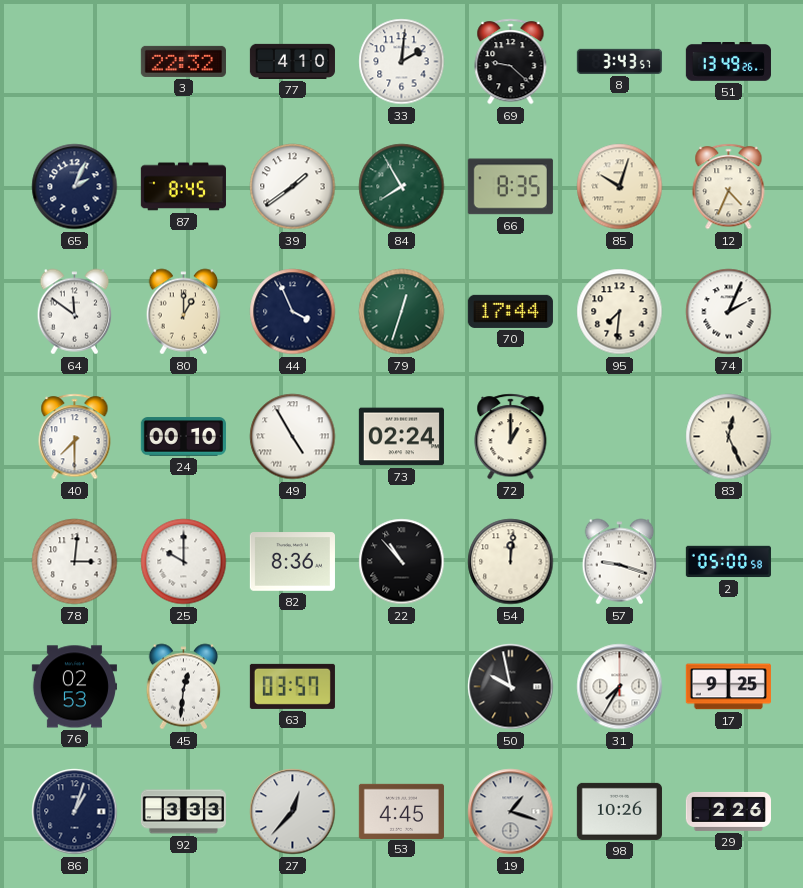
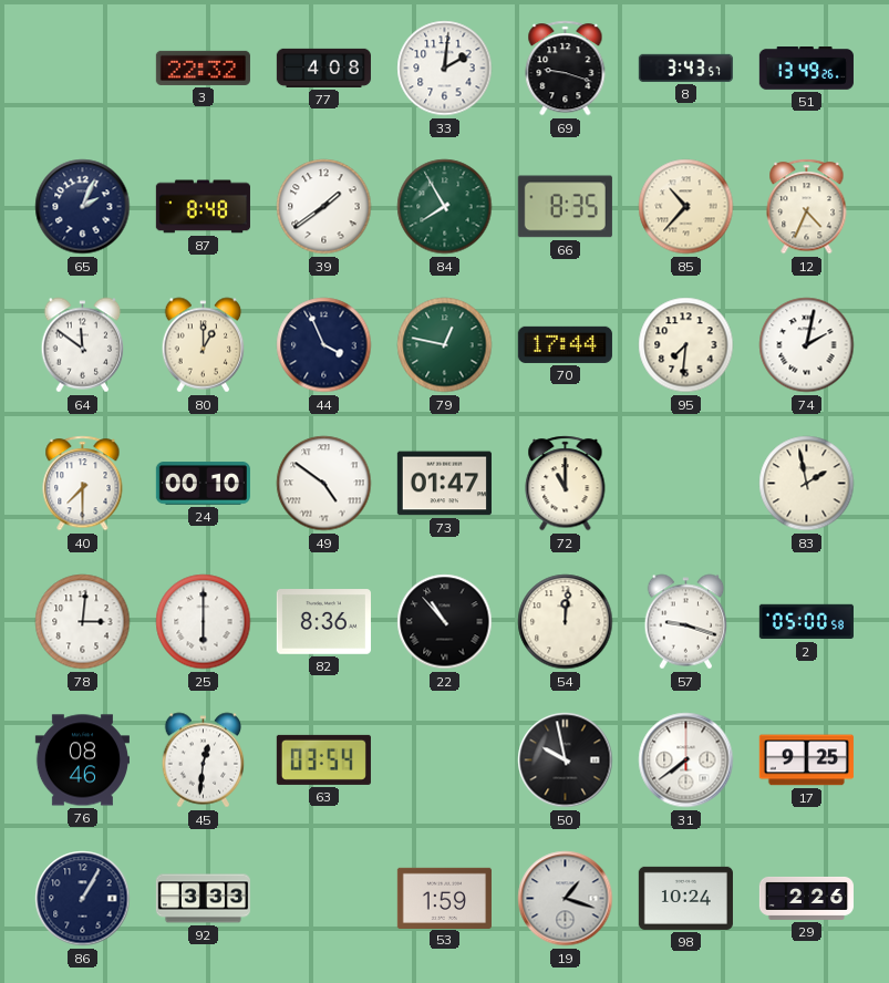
77: 4:10 -> 4:08
69: 9:22 -> 9:18
87: 8:45 -> 8:48
85: 10:03 -> 10:37
79: 12:33 -> 12:47
74: 2:04 -> 2:02
49: 4:55 -> 4:51
73: 02:24 -> 01:47
72: 1:00 -> 11:00
83: 12:26 -> 1:58
25: 10:00 -> 6:00
76: 02:53 -> 08:46
63: 03:57 -> 03:54
31: 7:35 -> 7:39
86: 1:03 -> 1:05
27: 12:37 -> none
53: 4:45 -> 1:59
98: 10:26 -> 10:24
